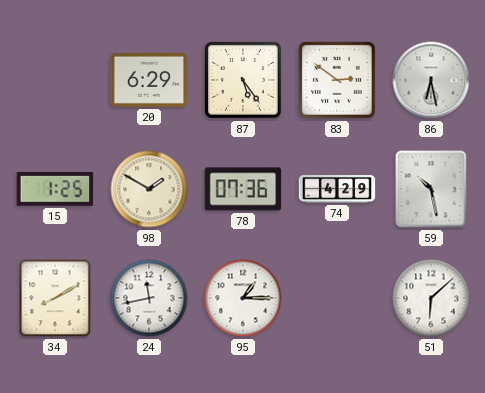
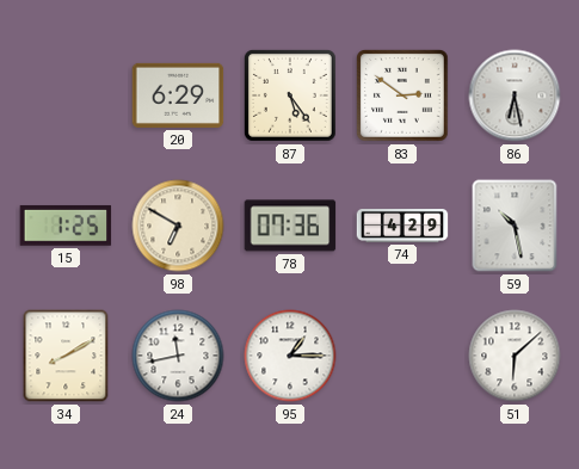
98: 1:50 -> 6:50
